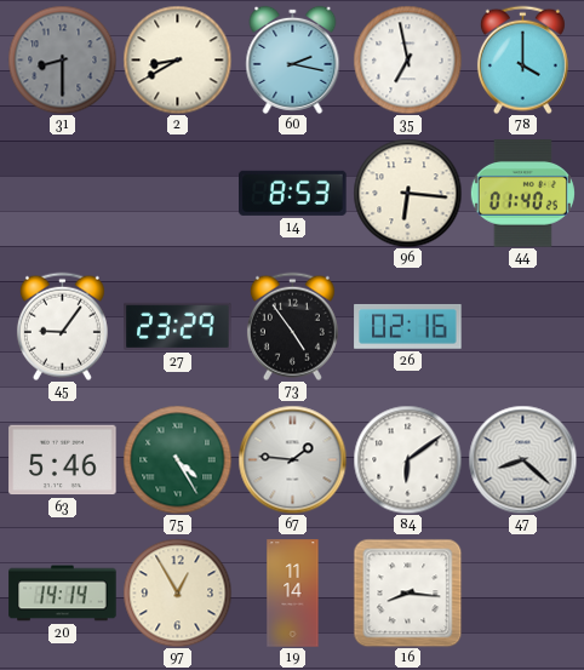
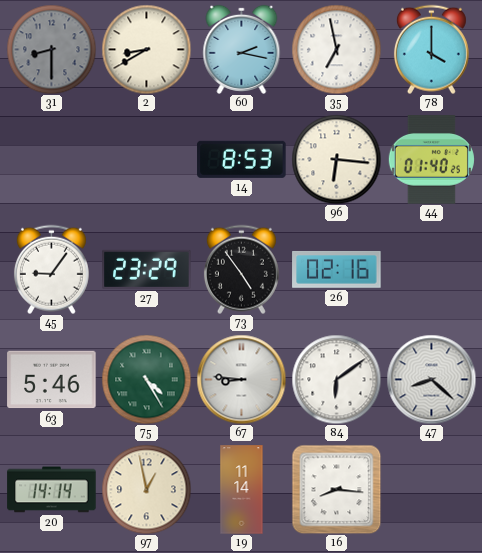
67: 1:46 -> 8:46
97: 12:55 -> 12:58
